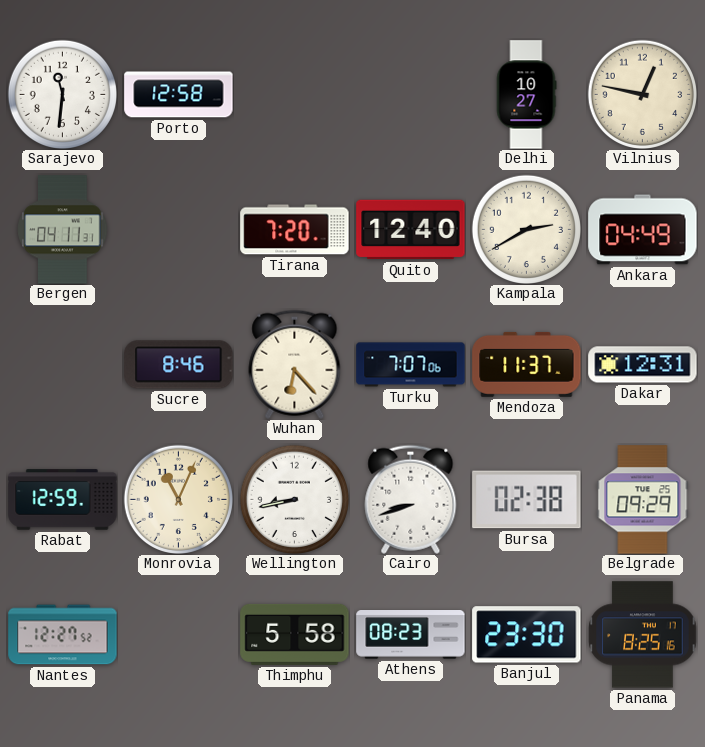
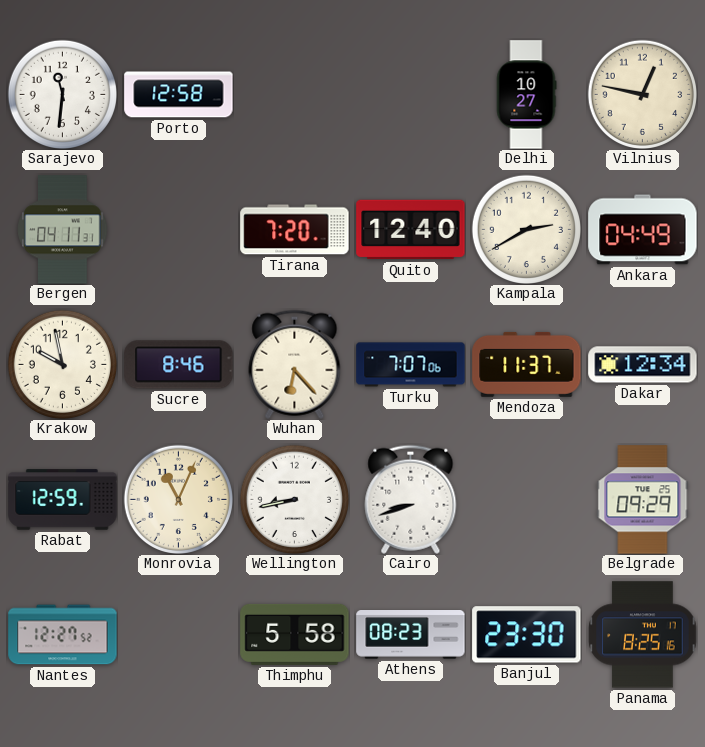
Krakow: none -> 9:58
Dakar: 12:31 -> 12:34
Bursa: 02:38 -> none
